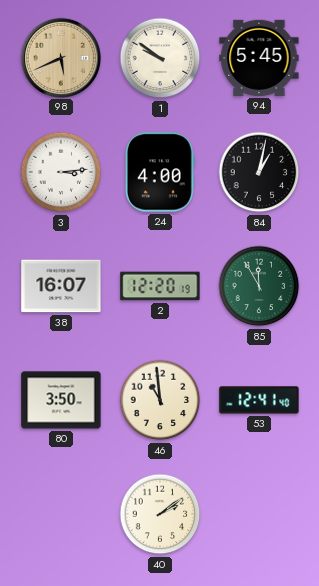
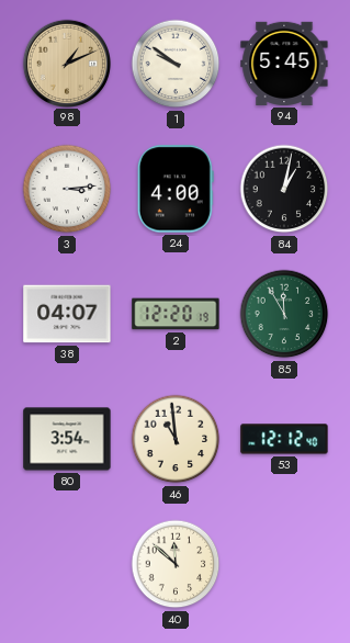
98: 5:41 -> 1:11
38: 16:07 -> 04:07
80: 3:50 -> 3:54
53: 12:41 -> 12:12
40: 2:09 -> 11:52
